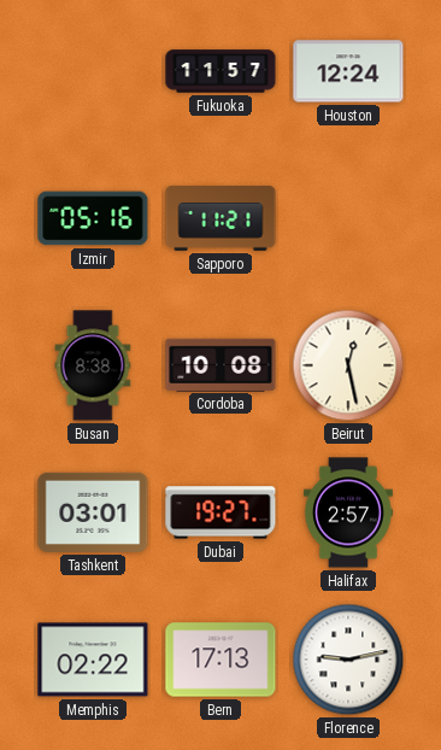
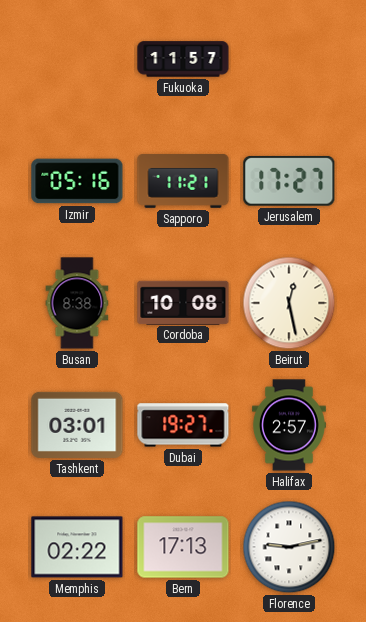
Houston: 12:24 -> none
Jerusalem: none -> 17:27
